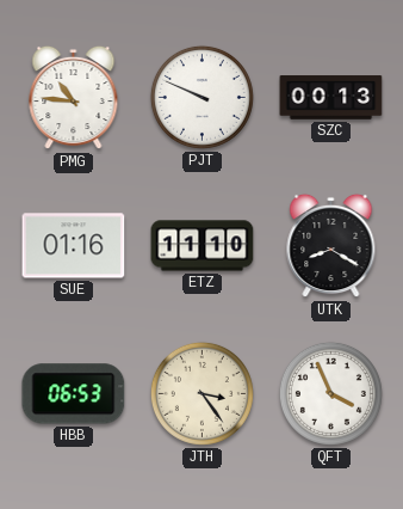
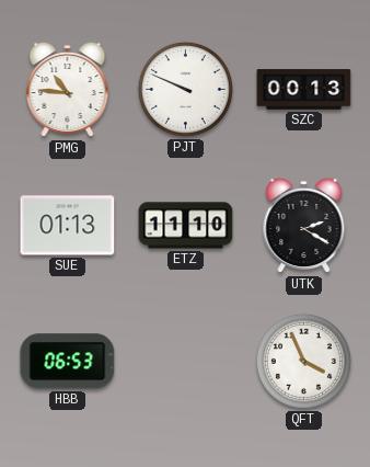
SUE: 01:16 -> 01:13
UTK: 8:20 -> 2:20
JTH: 3:24 -> none
